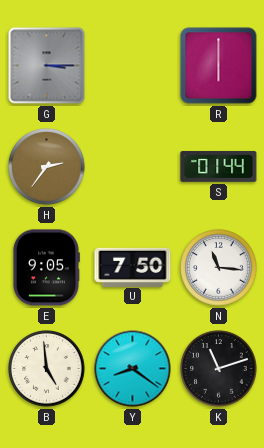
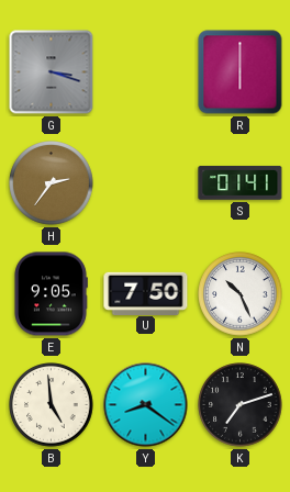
G: 3:15 -> 3:18
S: 01:44 -> 01:41
N: 11:16 -> 10:26
K: 11:12 -> 7:12
